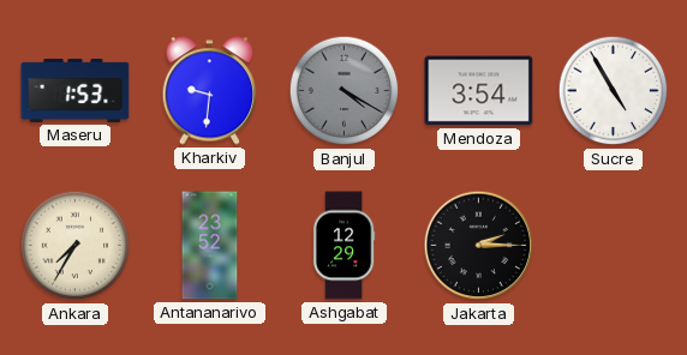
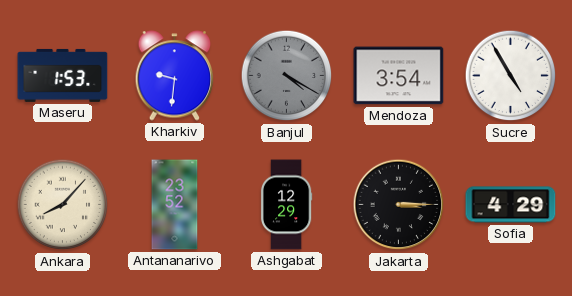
Ankara: 7:35 -> 8:07
Jakarta: 2:15 -> 3:15
Sofia: none -> 4:29
